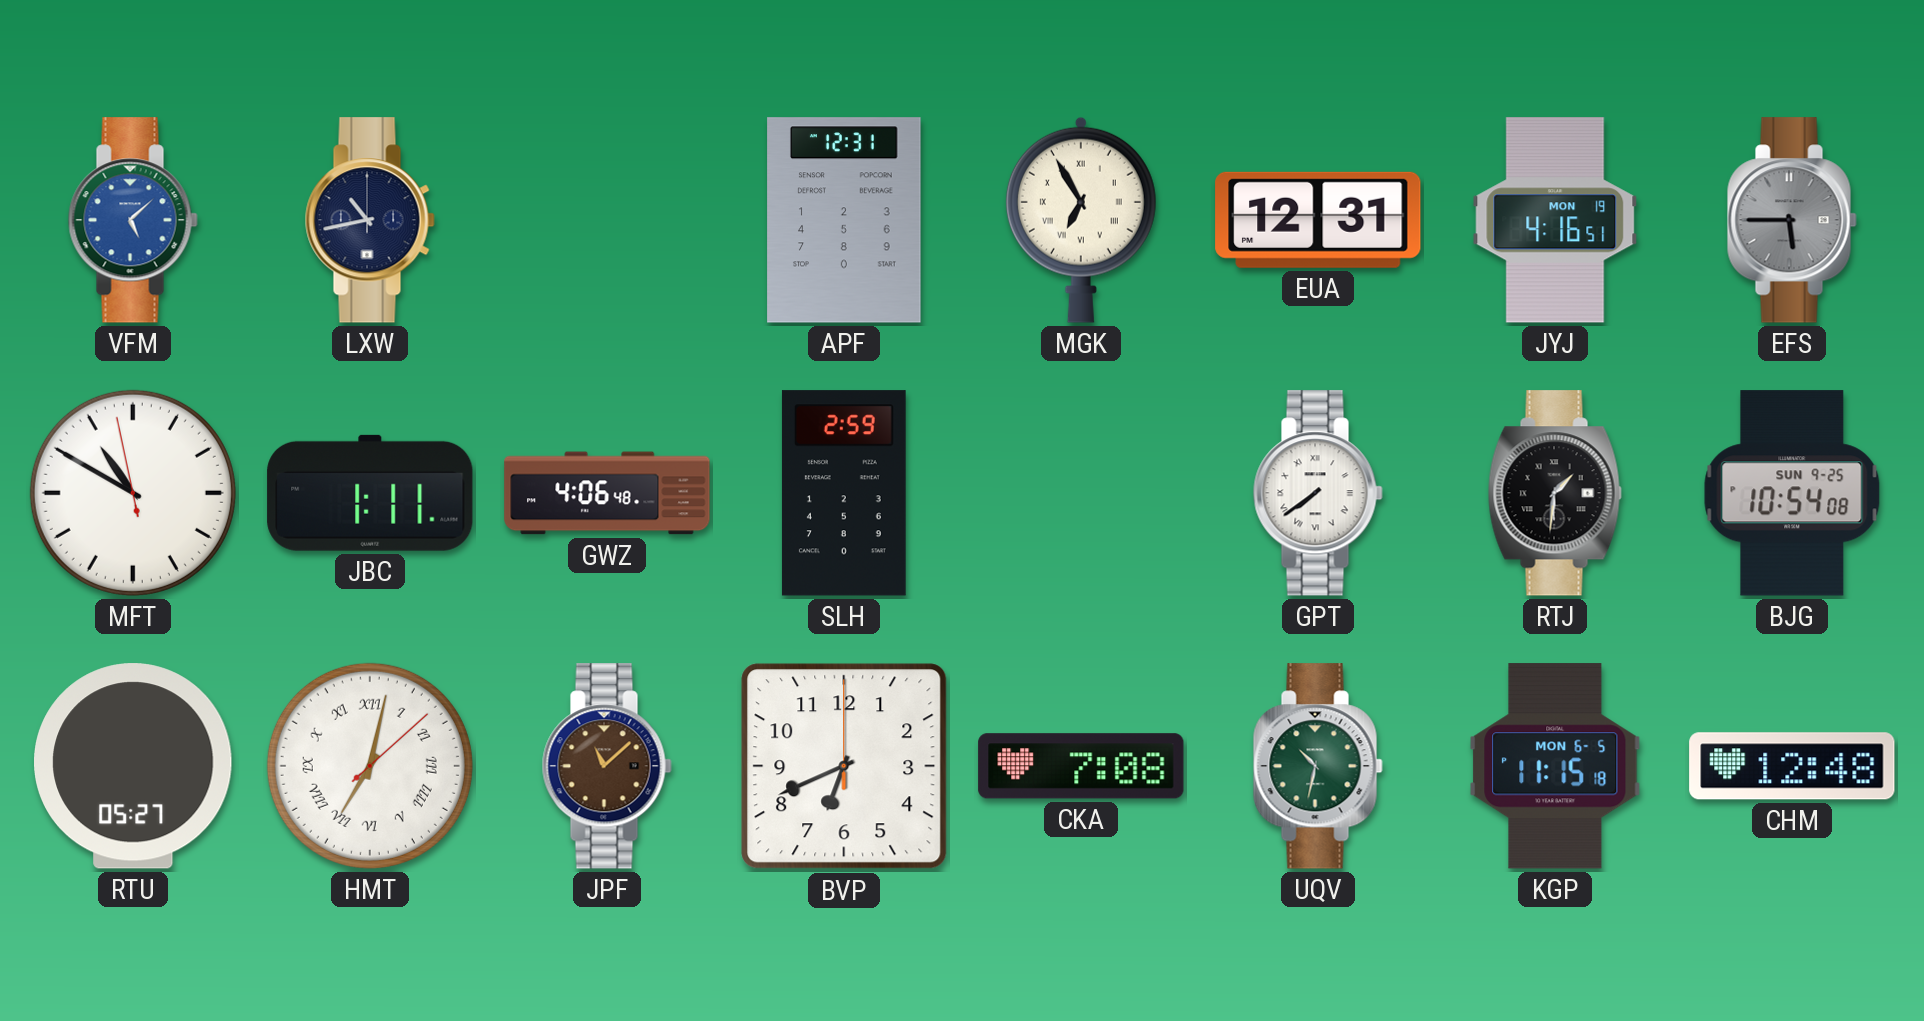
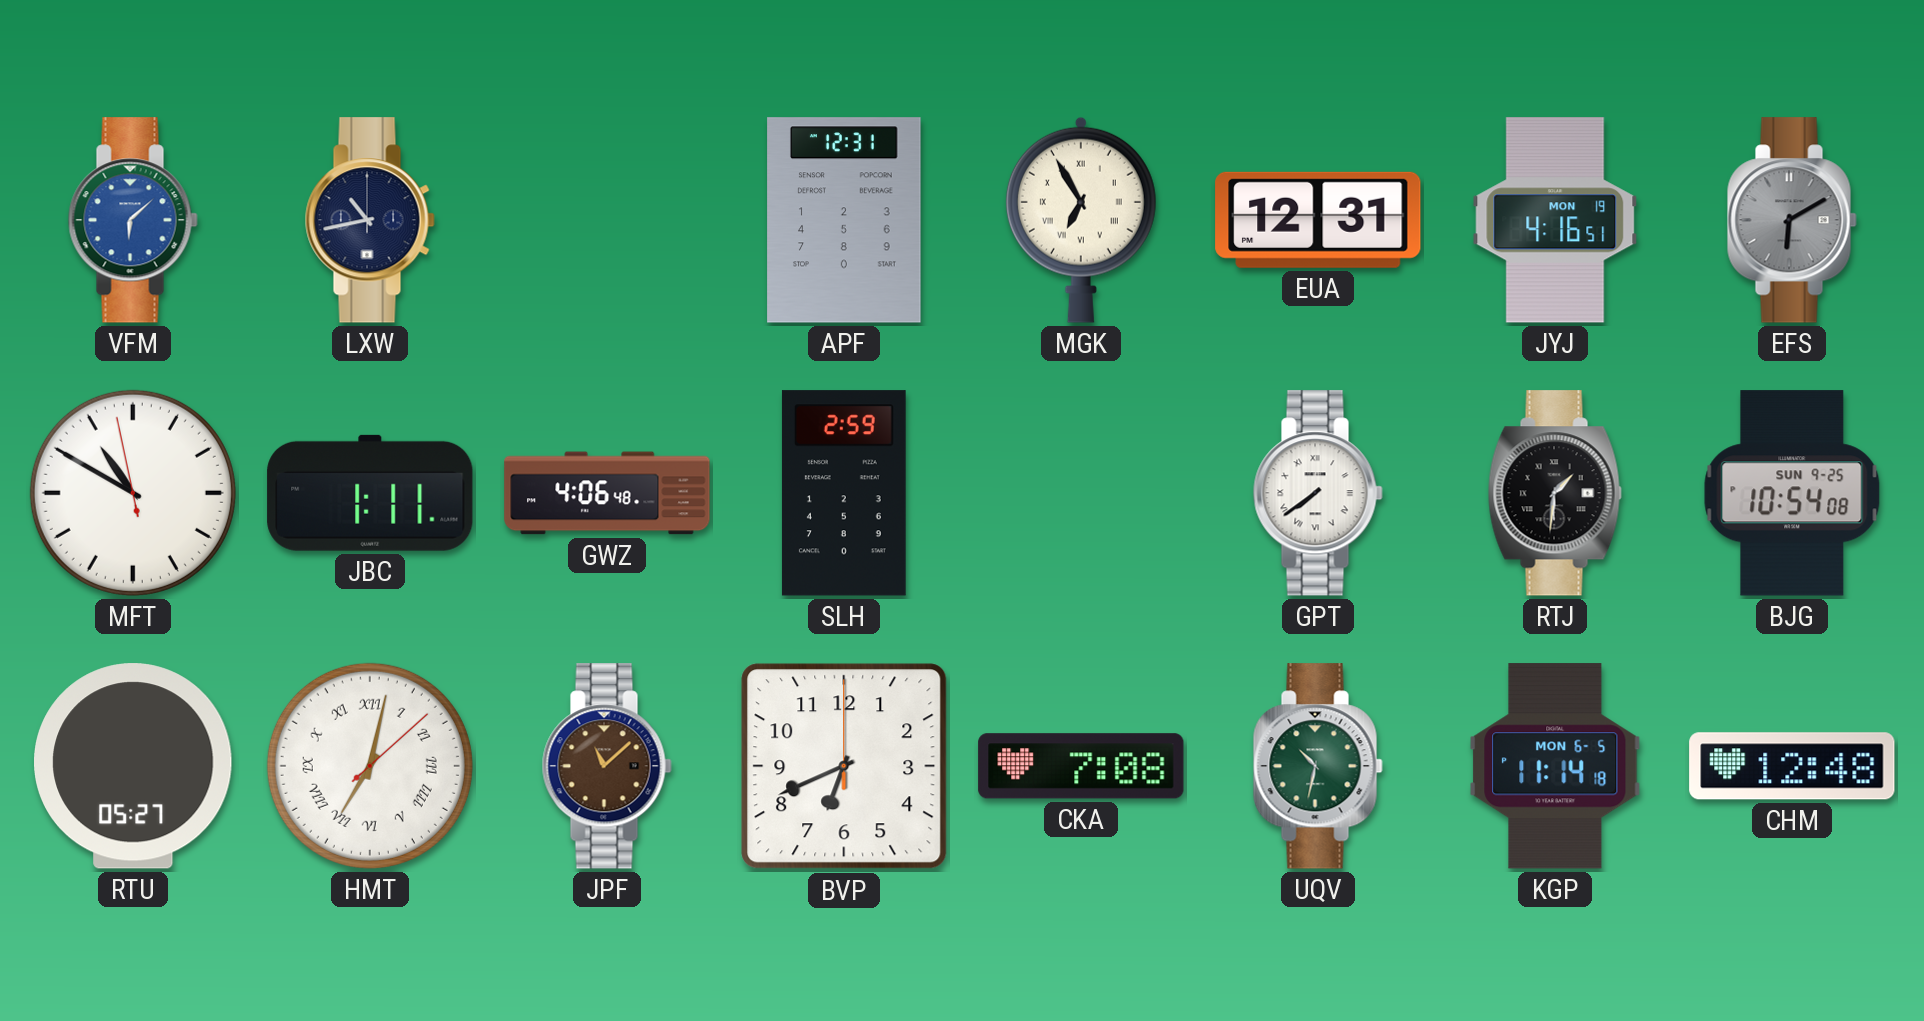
VFM: 5:08 -> 6:08
EFS: 5:45 -> 6:10
KGP: 11:15 -> 11:14
